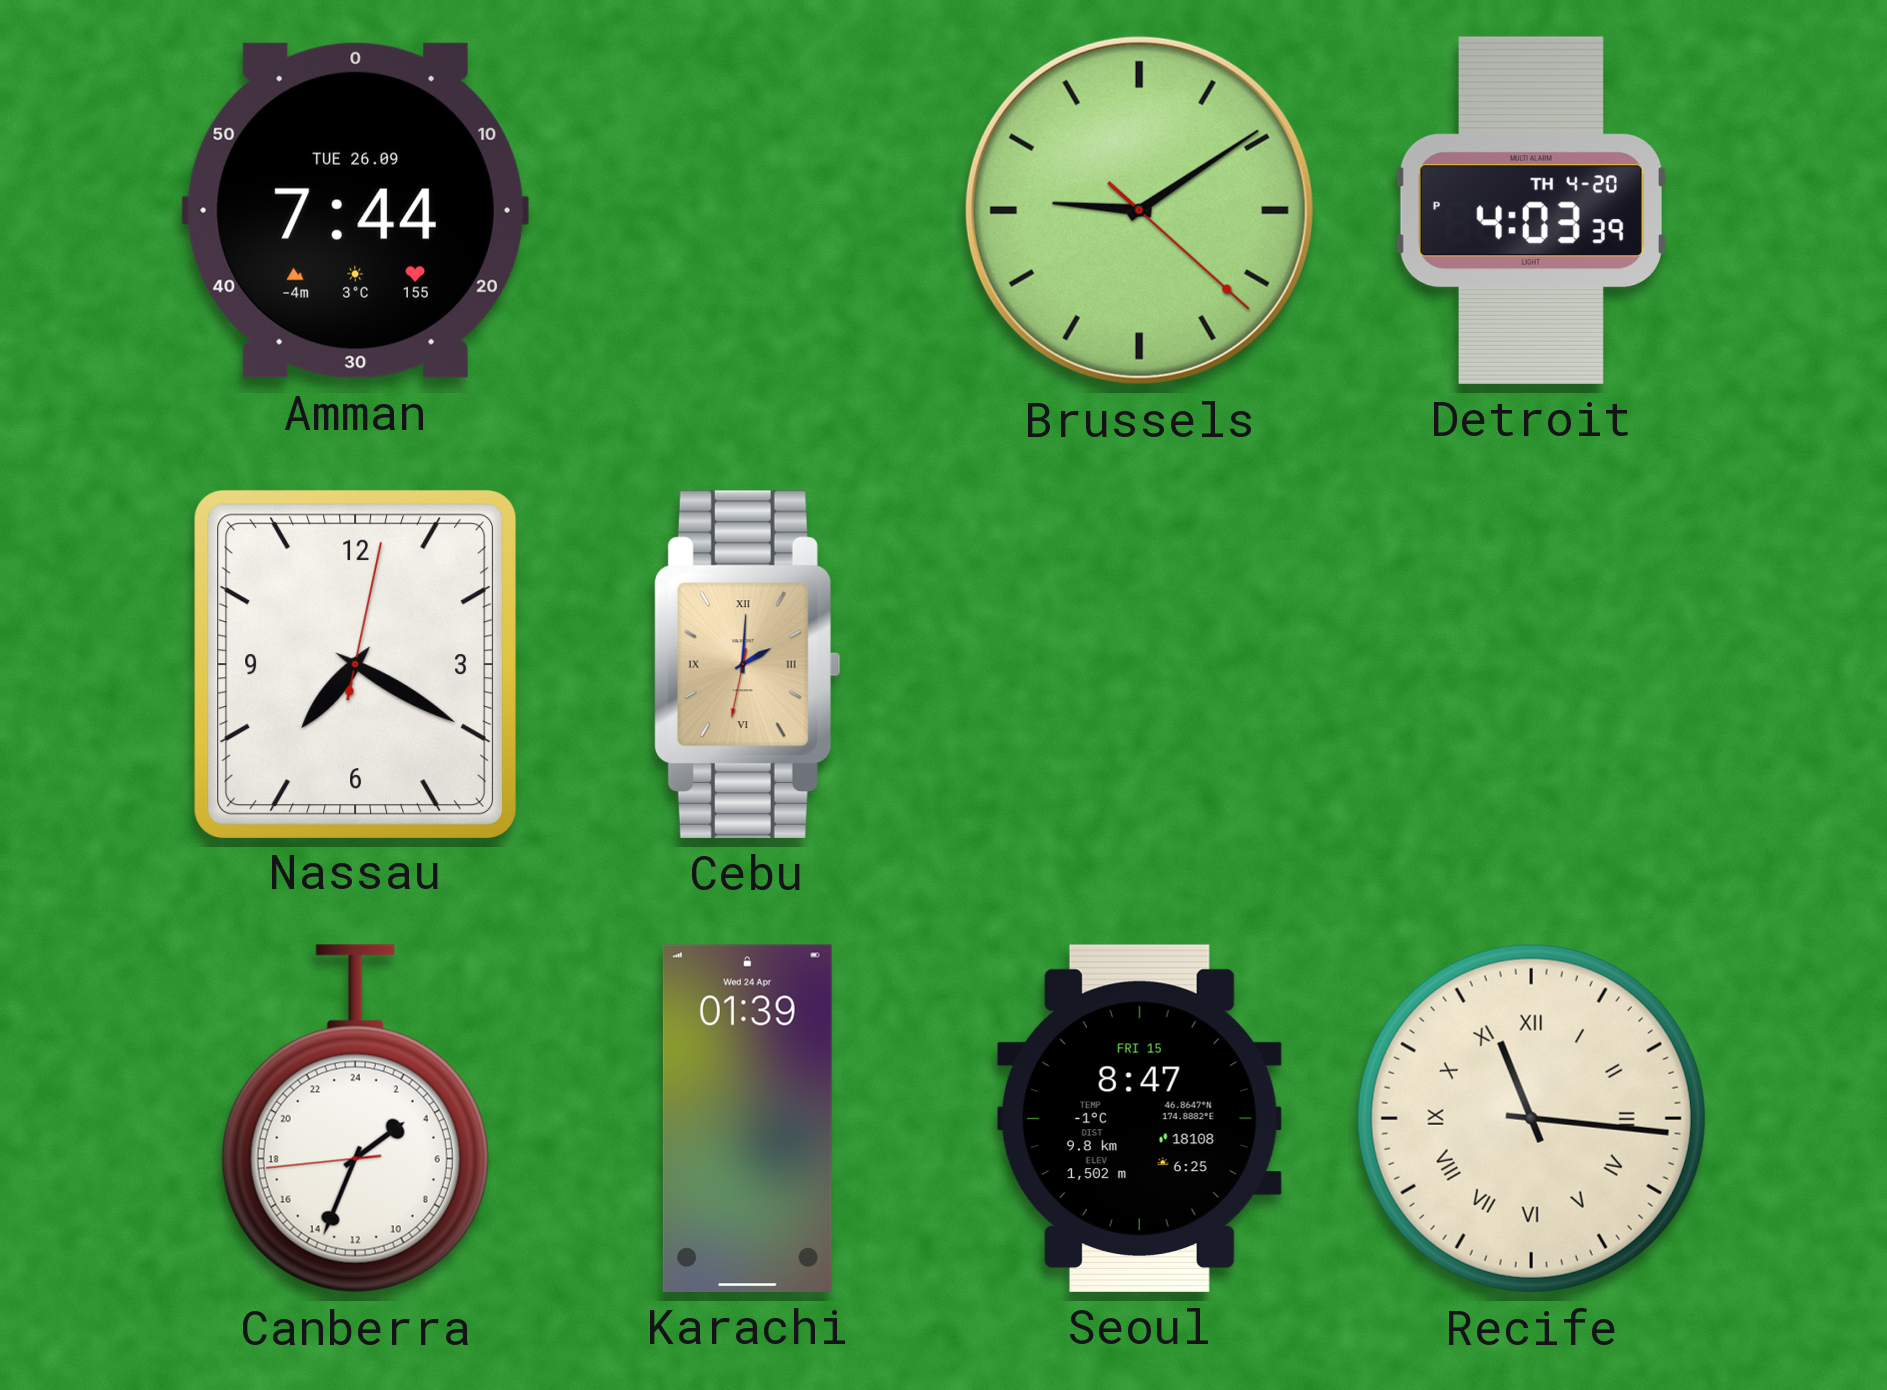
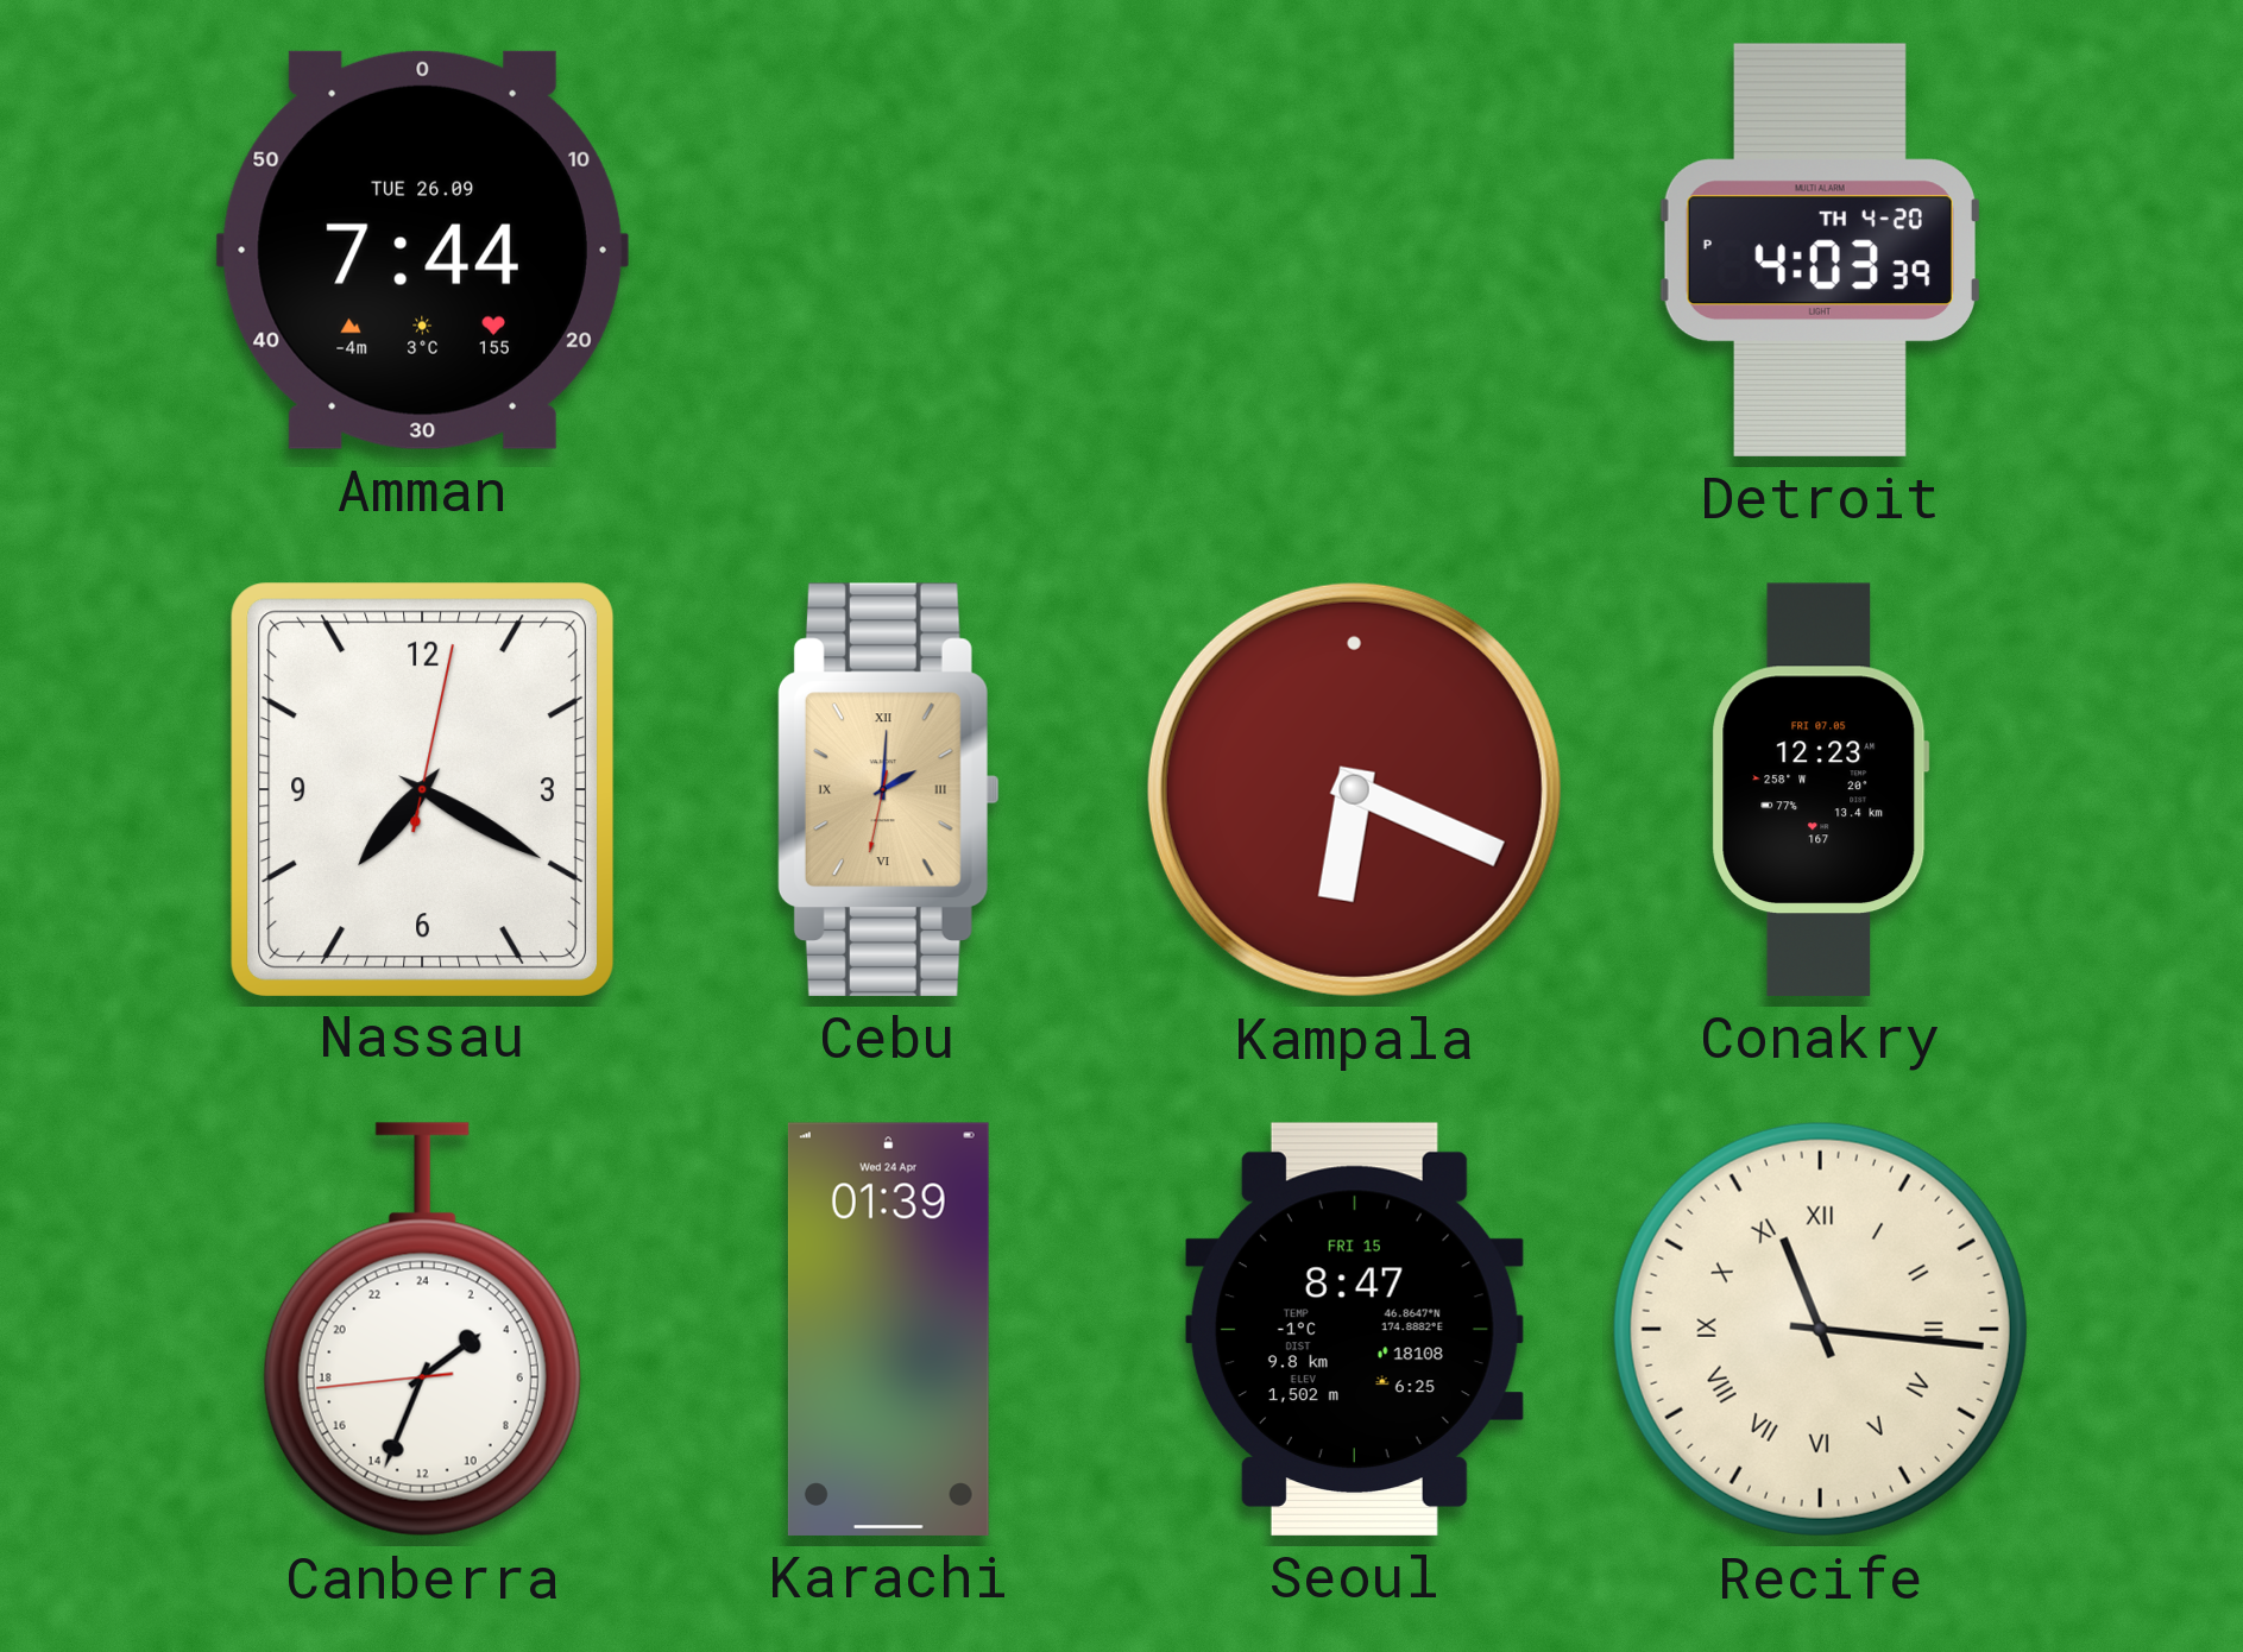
Brussels: 9:09 -> none
Kampala: none -> 6:19
Conakry: none -> 12:23
